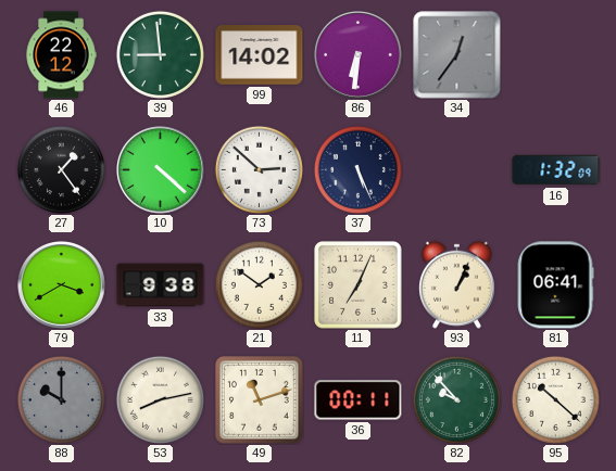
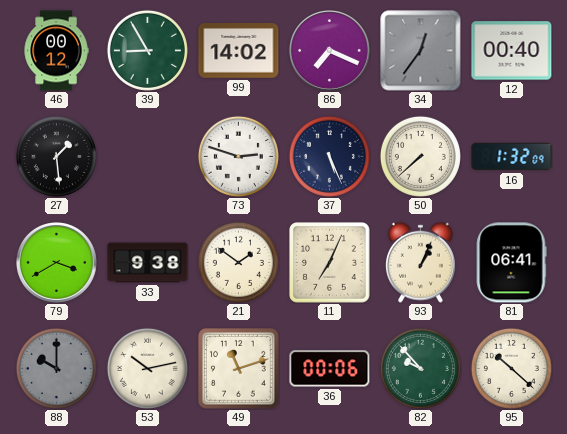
46: 22:12 -> 00:12
39: 8:59 -> 8:55
86: 6:31 -> 7:19
12: none -> 00:40
27: 1:24 -> 1:29
10: 4:22 -> none
73: 2:52 -> 2:48
50: none -> 7:38
53: 8:13 -> 10:13
36: 00:11 -> 00:06
